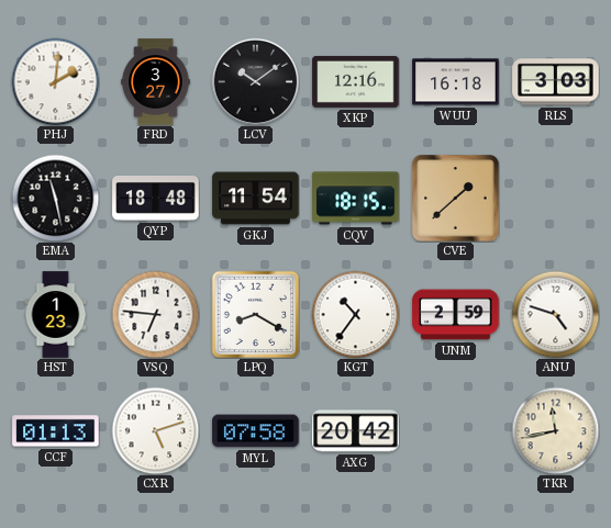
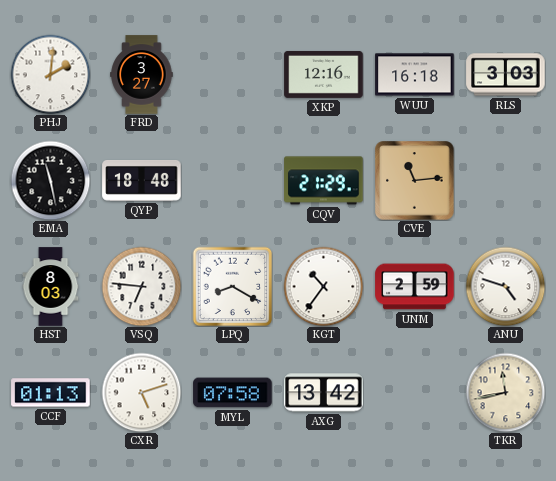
LCV: 10:09 -> none
GKJ: 11:54 -> none
CQV: 18:15 -> 21:29
CVE: 1:38 -> 11:14
HST: 1:23 -> 8:03
AXG: 20:42 -> 13:42
